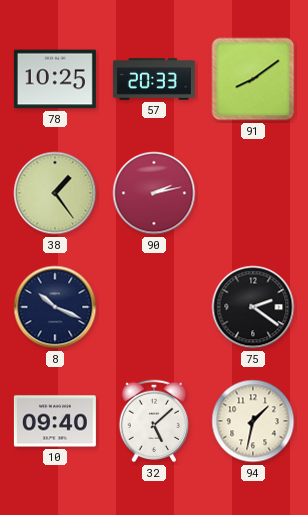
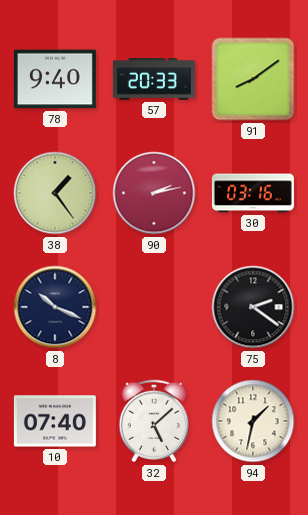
78: 10:25 -> 9:40
30: none -> 03:16
10: 09:40 -> 07:40
